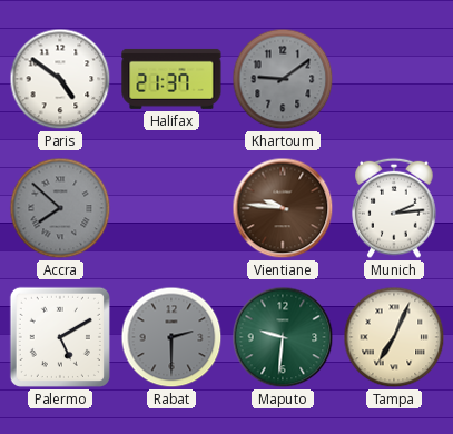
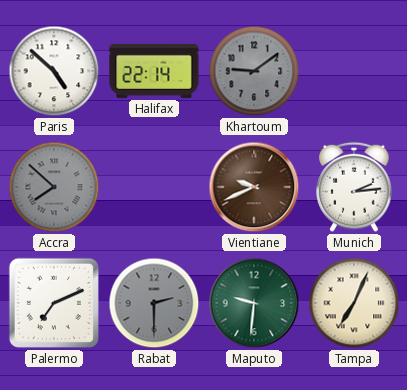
Paris: 4:51 -> 4:52
Halifax: 21:37 -> 22:14
Vientiane: 9:46 -> 9:41
Palermo: 5:10 -> 7:11
